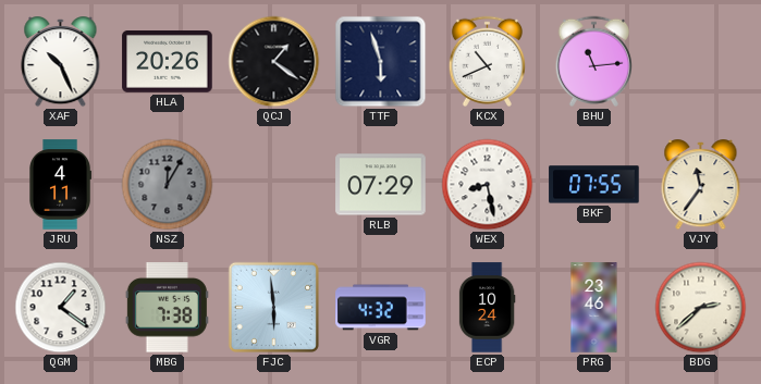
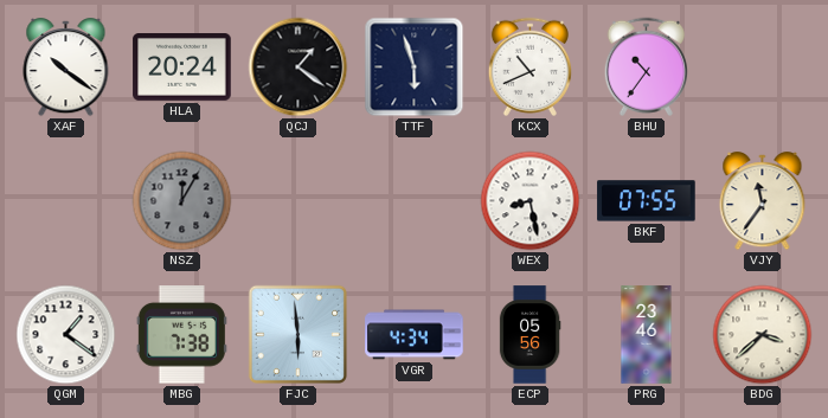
XAF: 10:26 -> 10:21
HLA: 20:26 -> 20:24
BHU: 11:14 -> 10:36
JRU: 4:11 -> none
RLB: 07:29 -> none
VGR: 4:32 -> 4:34
ECP: 10:24 -> 05:56
BDG: 2:38 -> 3:38
